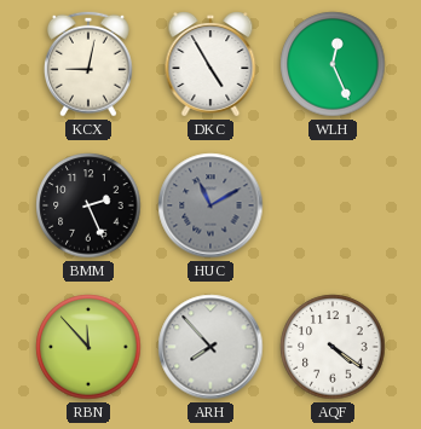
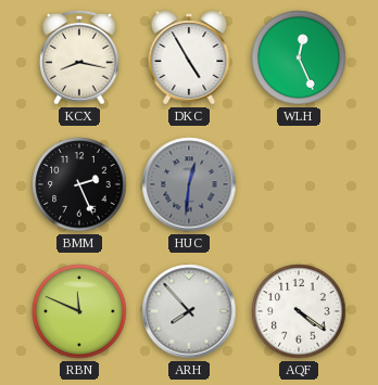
KCX: 9:02 -> 8:17
HUC: 11:10 -> 12:31
RBN: 11:53 -> 11:49
